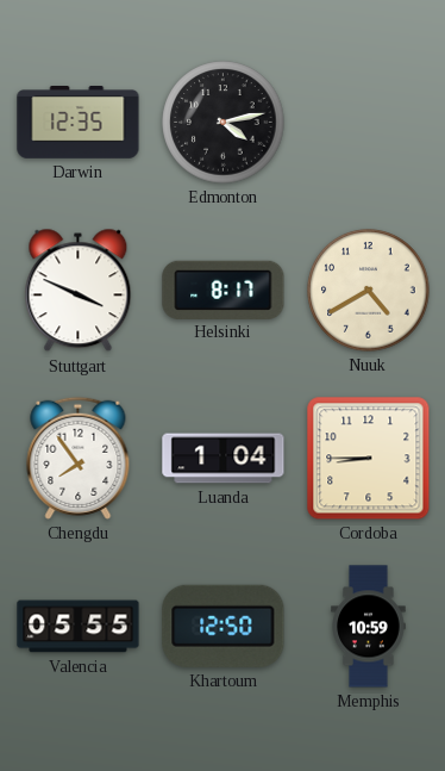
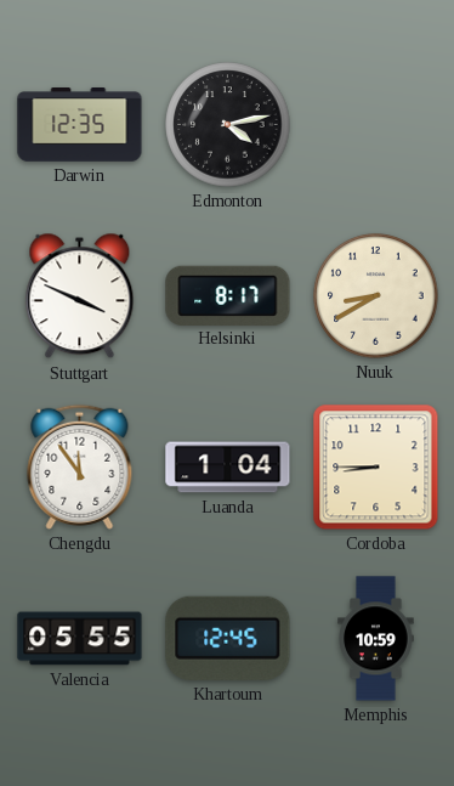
Nuuk: 4:40 -> 8:40
Chengdu: 7:54 -> 11:54
Khartoum: 12:50 -> 12:45
